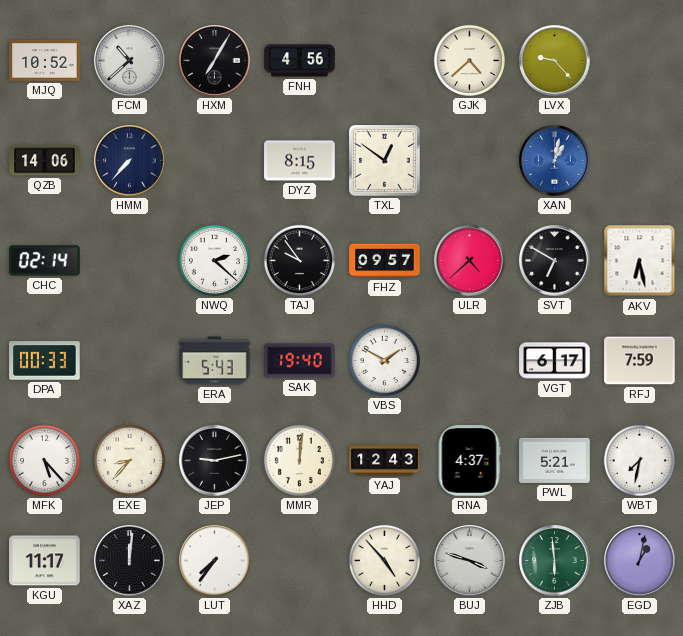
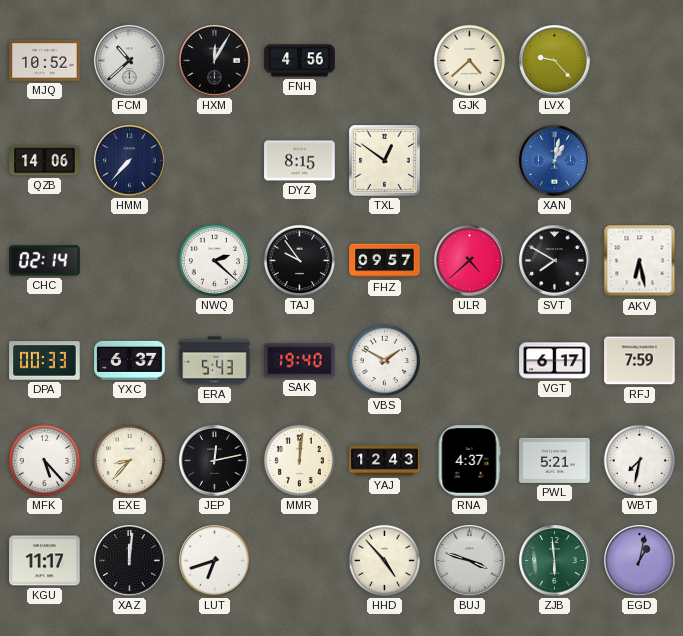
HXM: 7:05 -> 12:05
SVT: 6:50 -> 7:50
YXC: none -> 6:37
JEP: 9:13 -> 12:13
LUT: 7:36 -> 6:42
